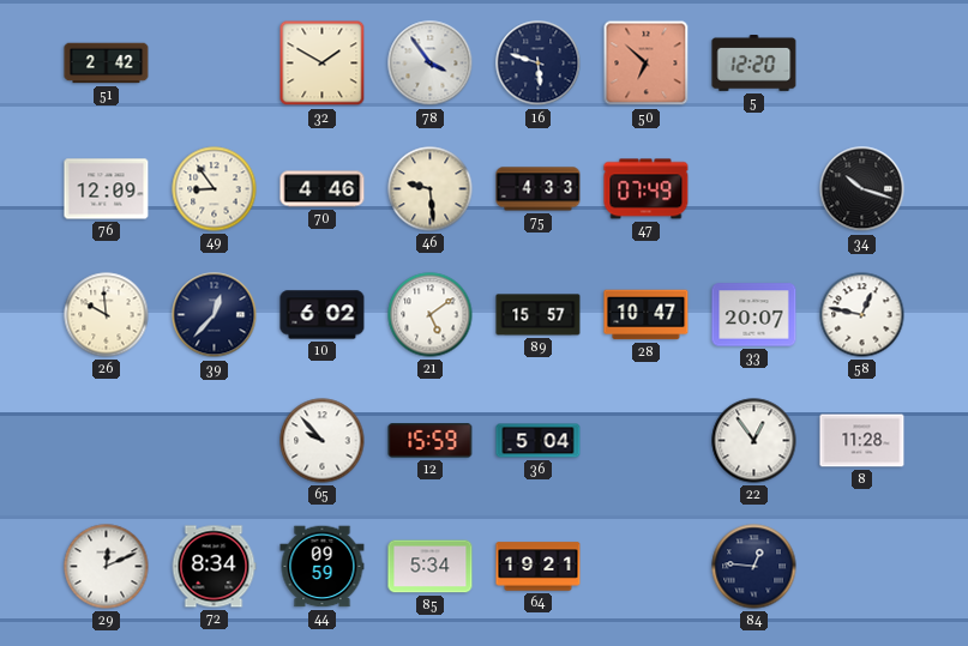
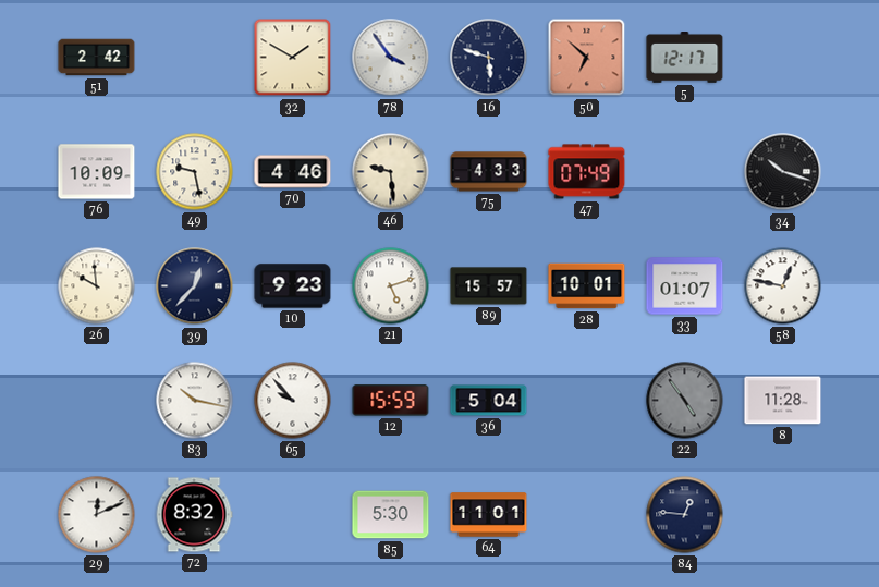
5: 12:20 -> 12:17
76: 12:09 -> 10:09
49: 8:54 -> 9:28
10: 6:02 -> 9:23
21: 5:09 -> 5:12
28: 10:47 -> 10:01
33: 20:07 -> 01:07
83: none -> 10:17
22: 12:54 -> 4:54
22 dial: white -> grey
72: 8:34 -> 8:32
44: 09:59 -> none
85: 5:34 -> 5:30
64: 19:21 -> 11:01
